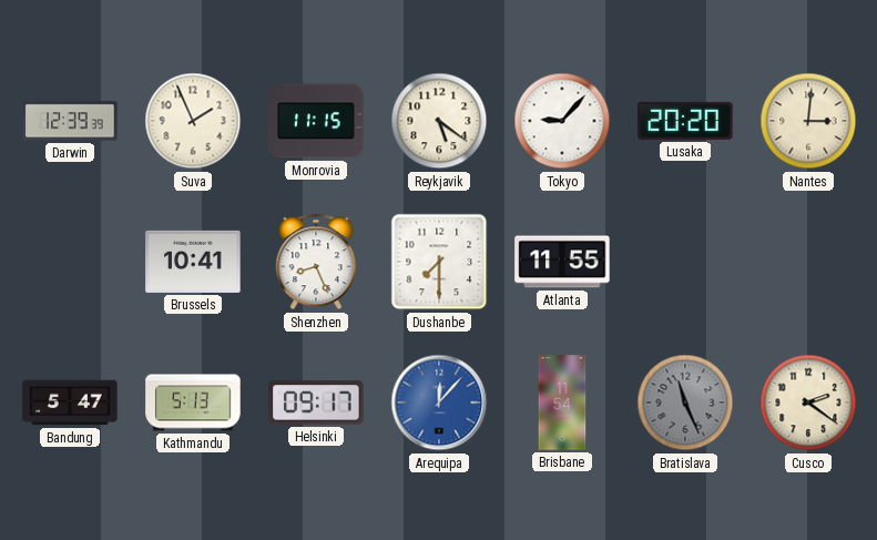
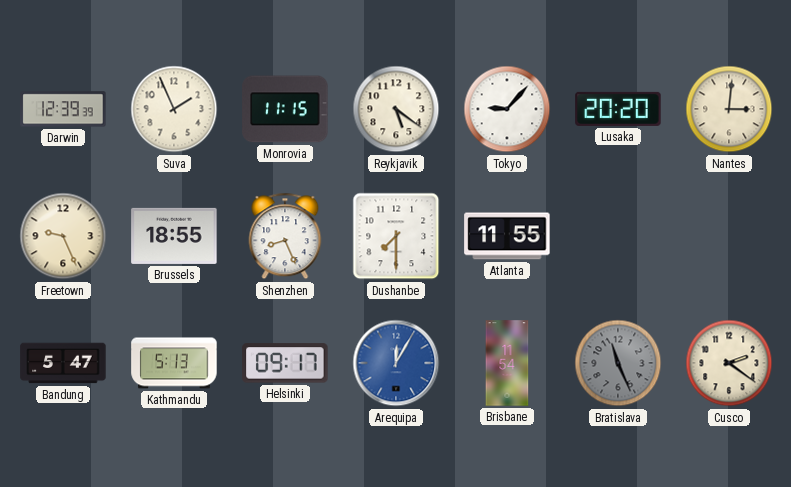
Freetown: none -> 9:26
Brussels: 10:41 -> 18:55
Arequipa: 12:07 -> 12:05
